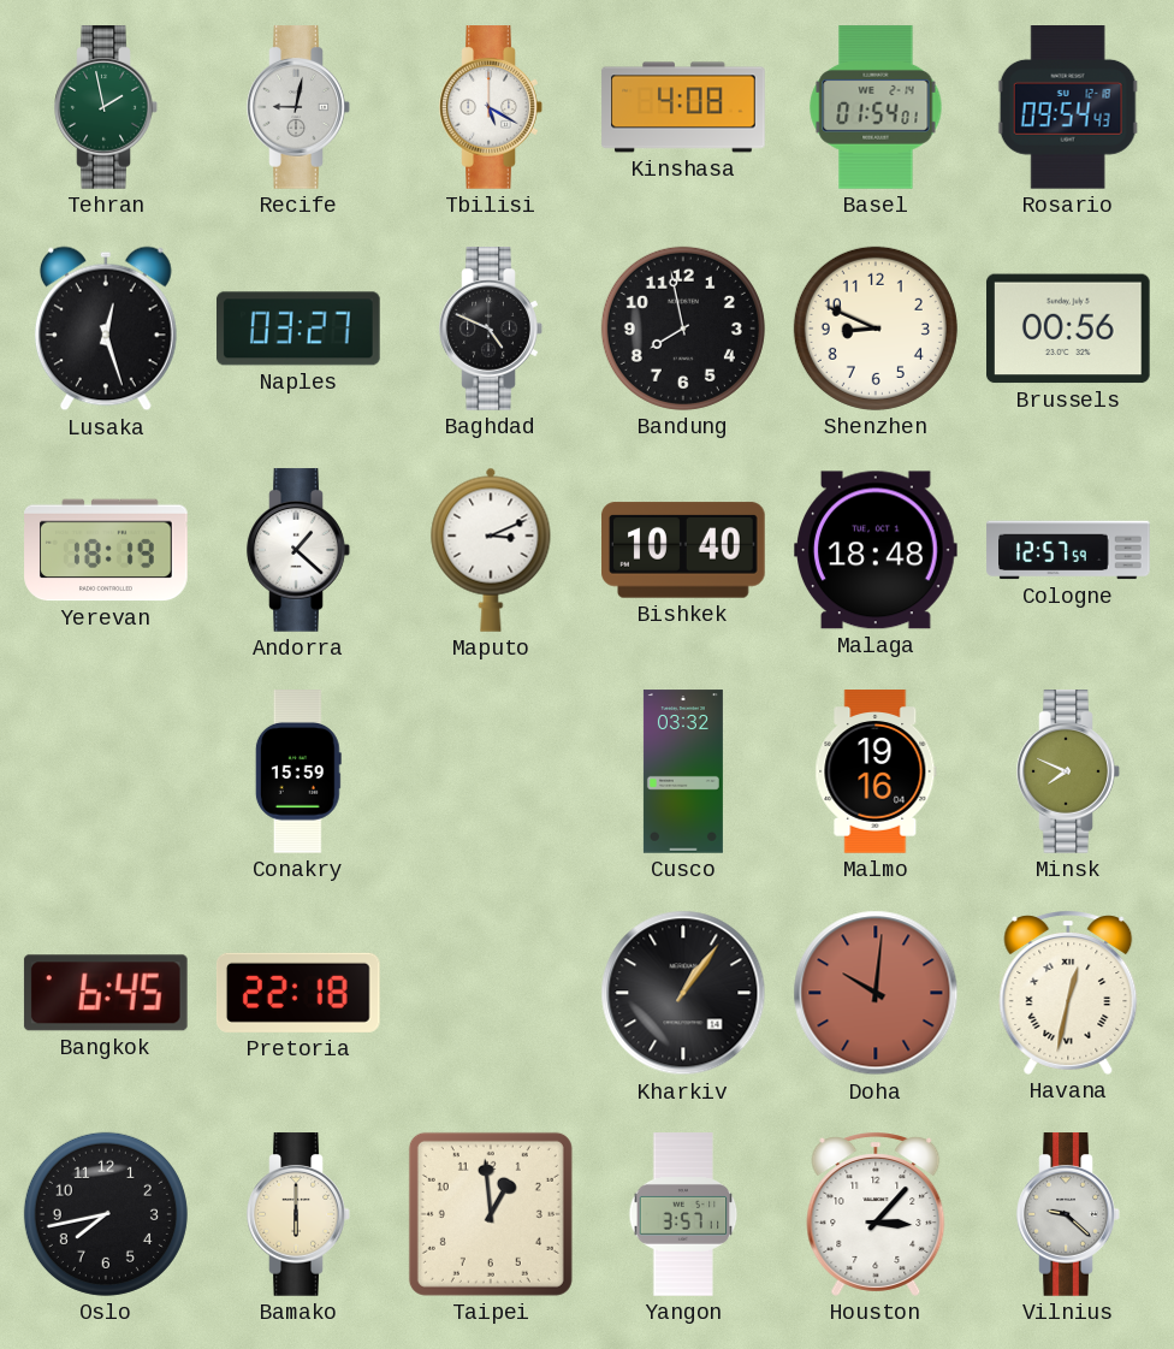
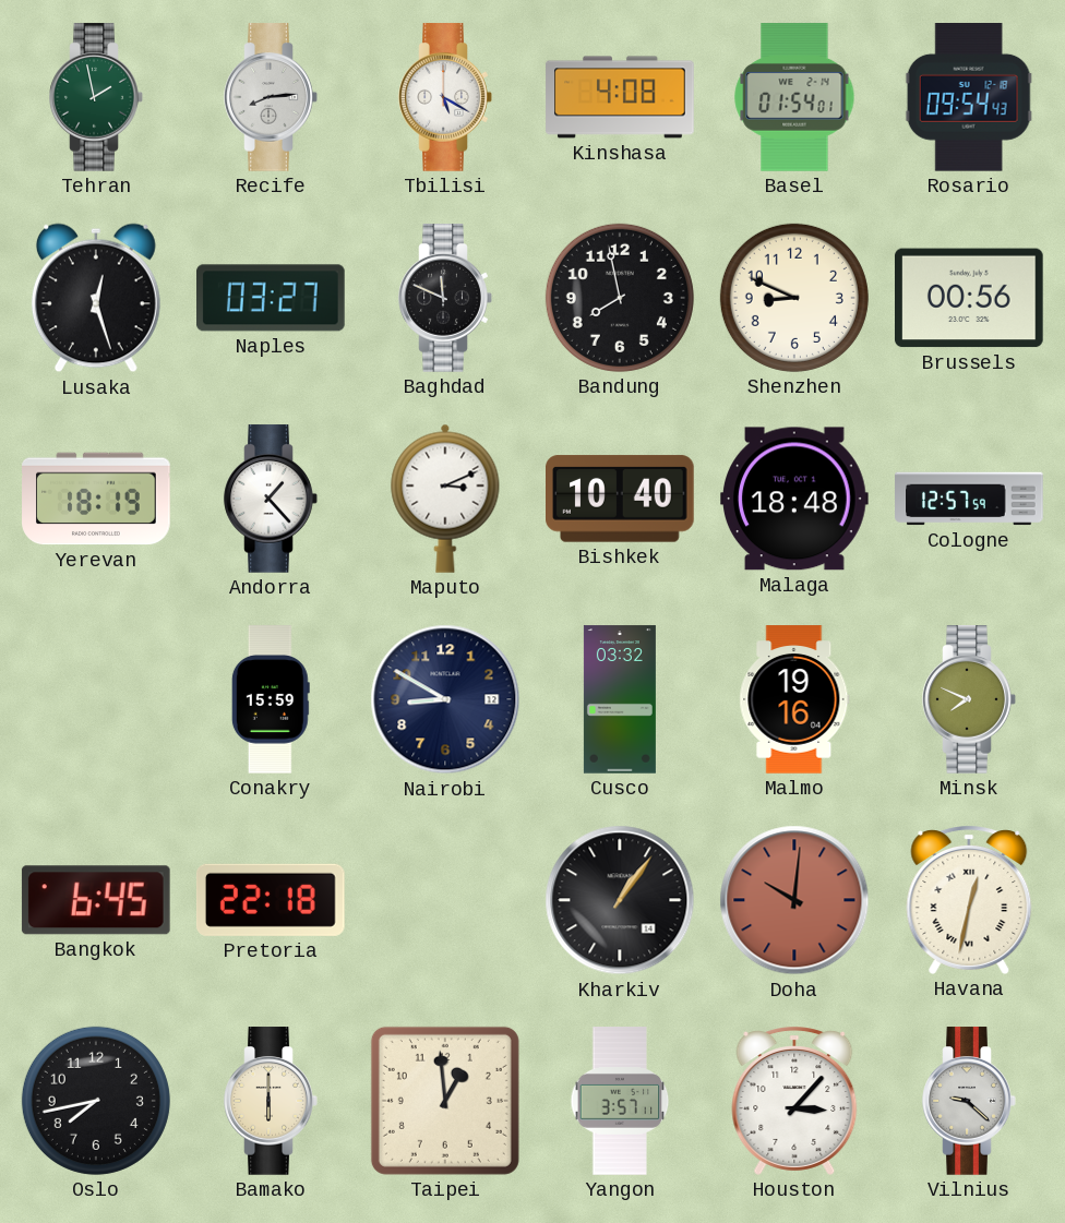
Recife: 9:02 -> 8:14
Baghdad: 4:49 -> 11:49
Andorra: 1:22 -> 1:23
Nairobi: none -> 8:50
